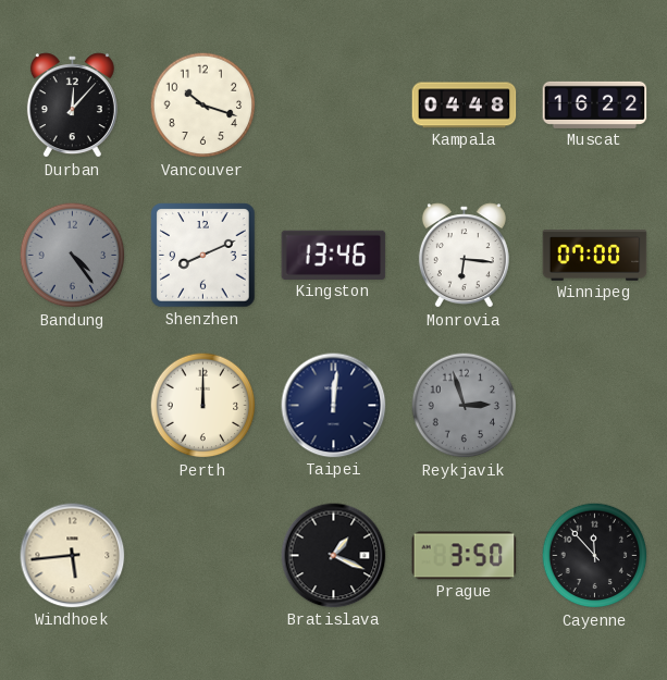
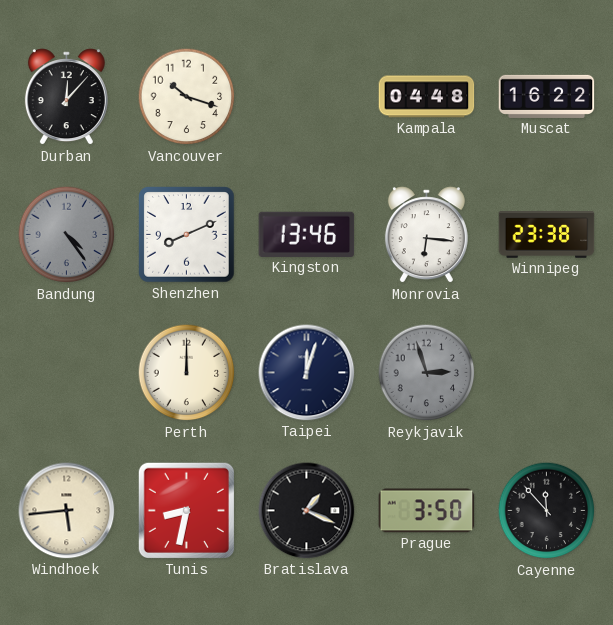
Winnipeg: 07:00 -> 23:38
Taipei: 12:01 -> 12:03
Tunis: none -> 8:32
